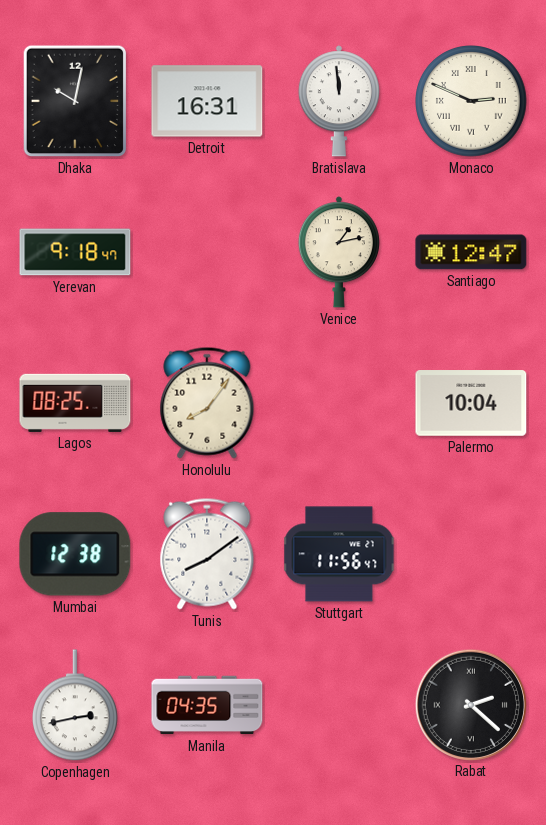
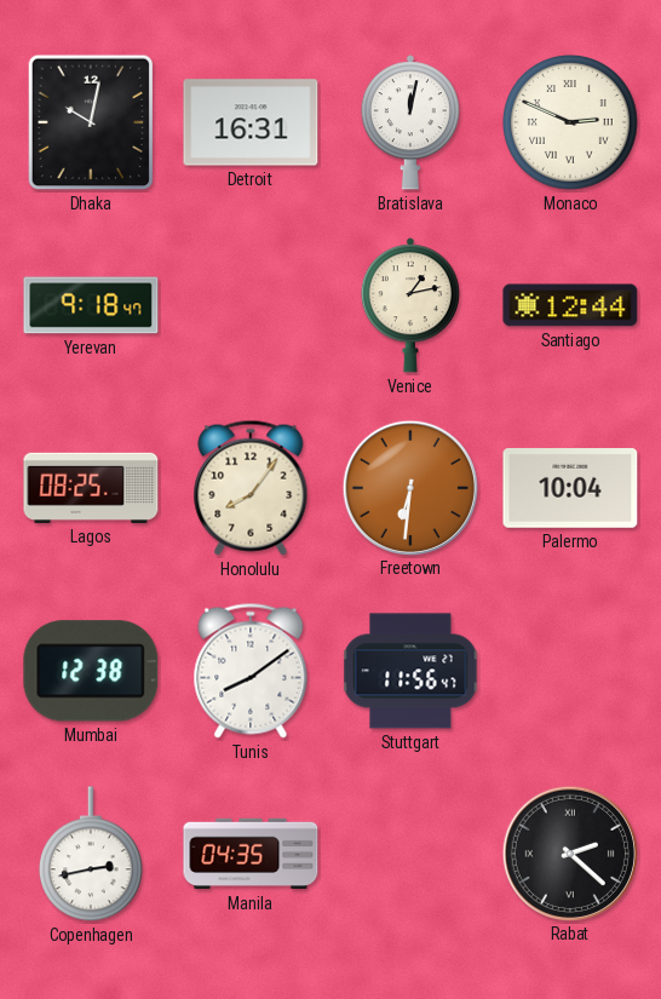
Bratislava: 11:59 -> 12:02
Santiago: 12:47 -> 12:44
Freetown: none -> 6:31
